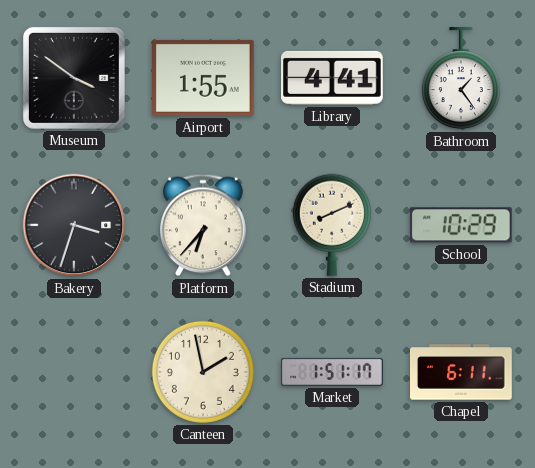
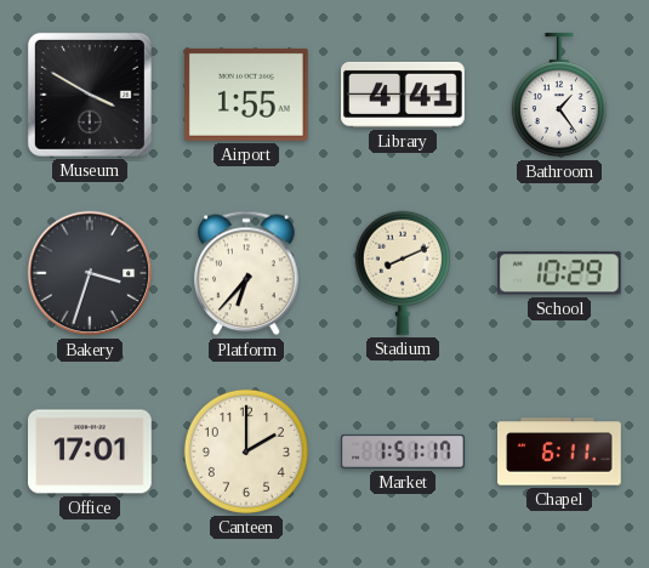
Museum: 3:51 -> 3:50
Office: none -> 17:01
Canteen: 1:58 -> 2:00
